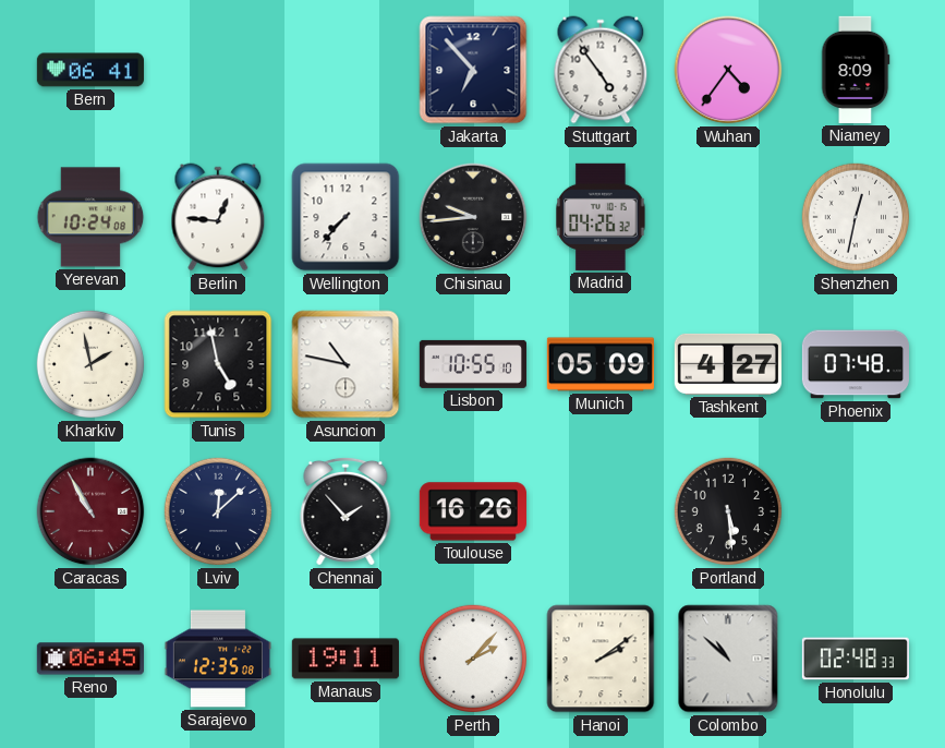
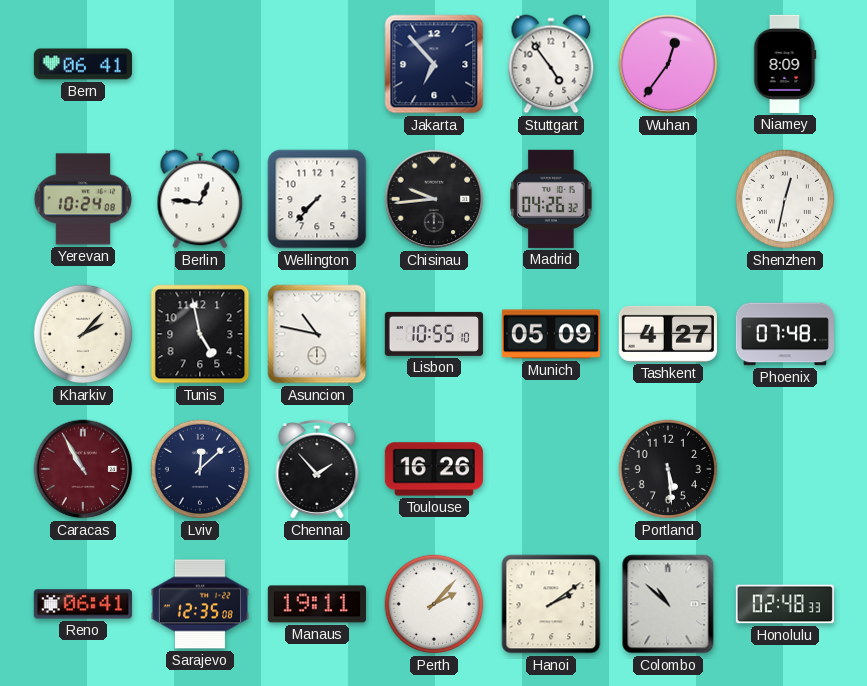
Wuhan: 4:36 -> 12:36
Kharkiv: 1:58 -> 2:07
Reno: 06:45 -> 06:41
